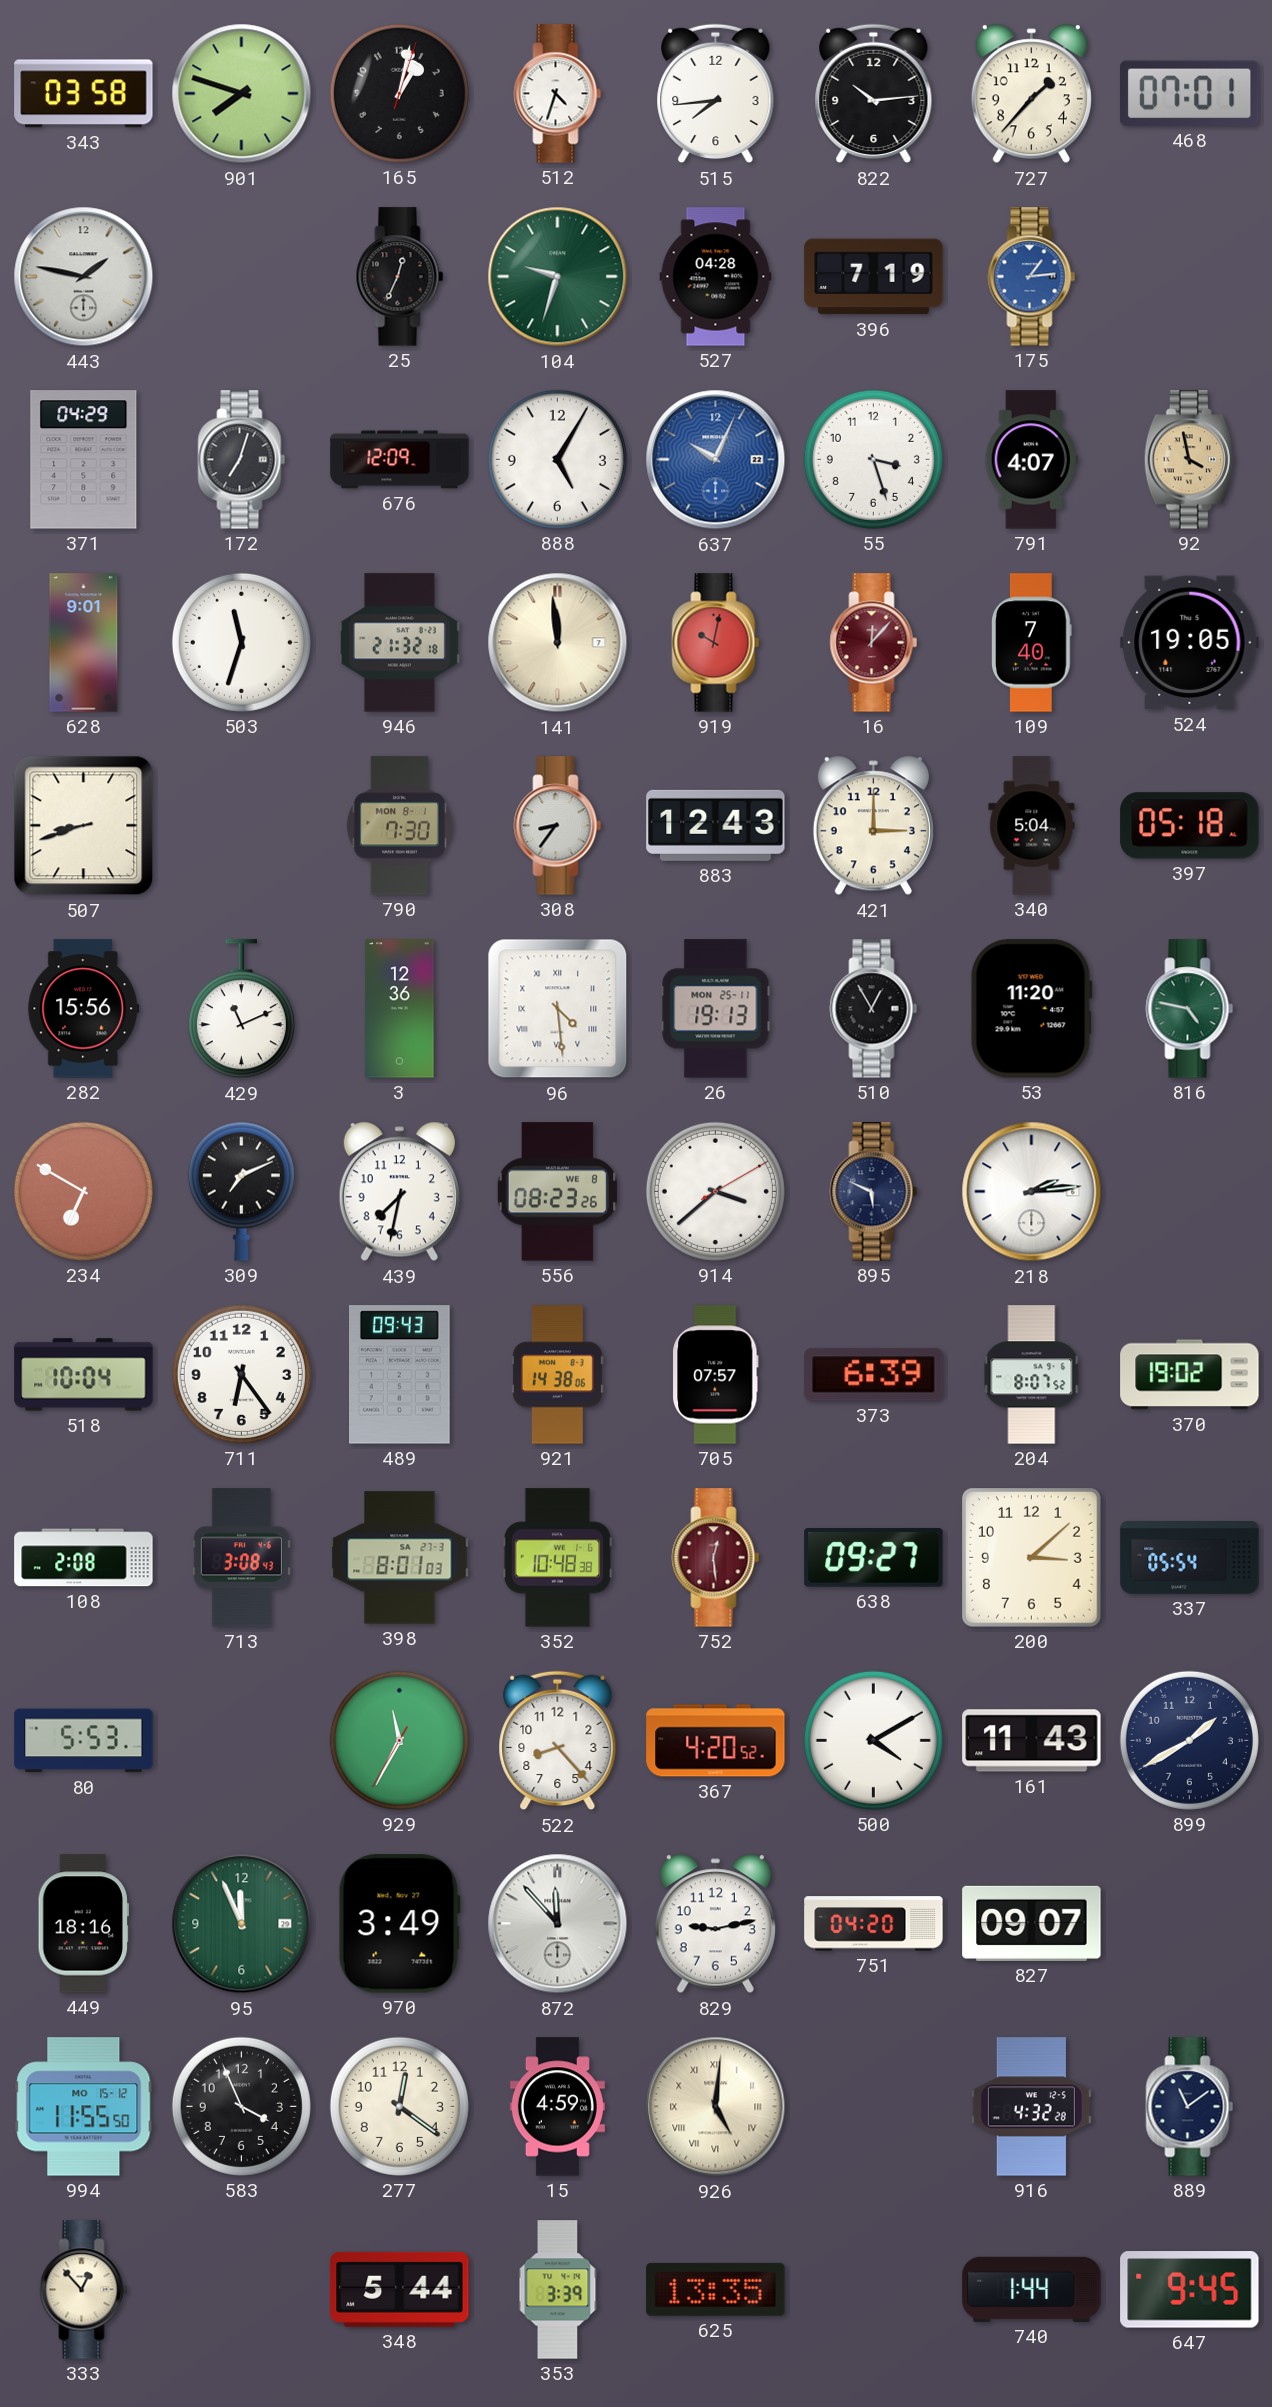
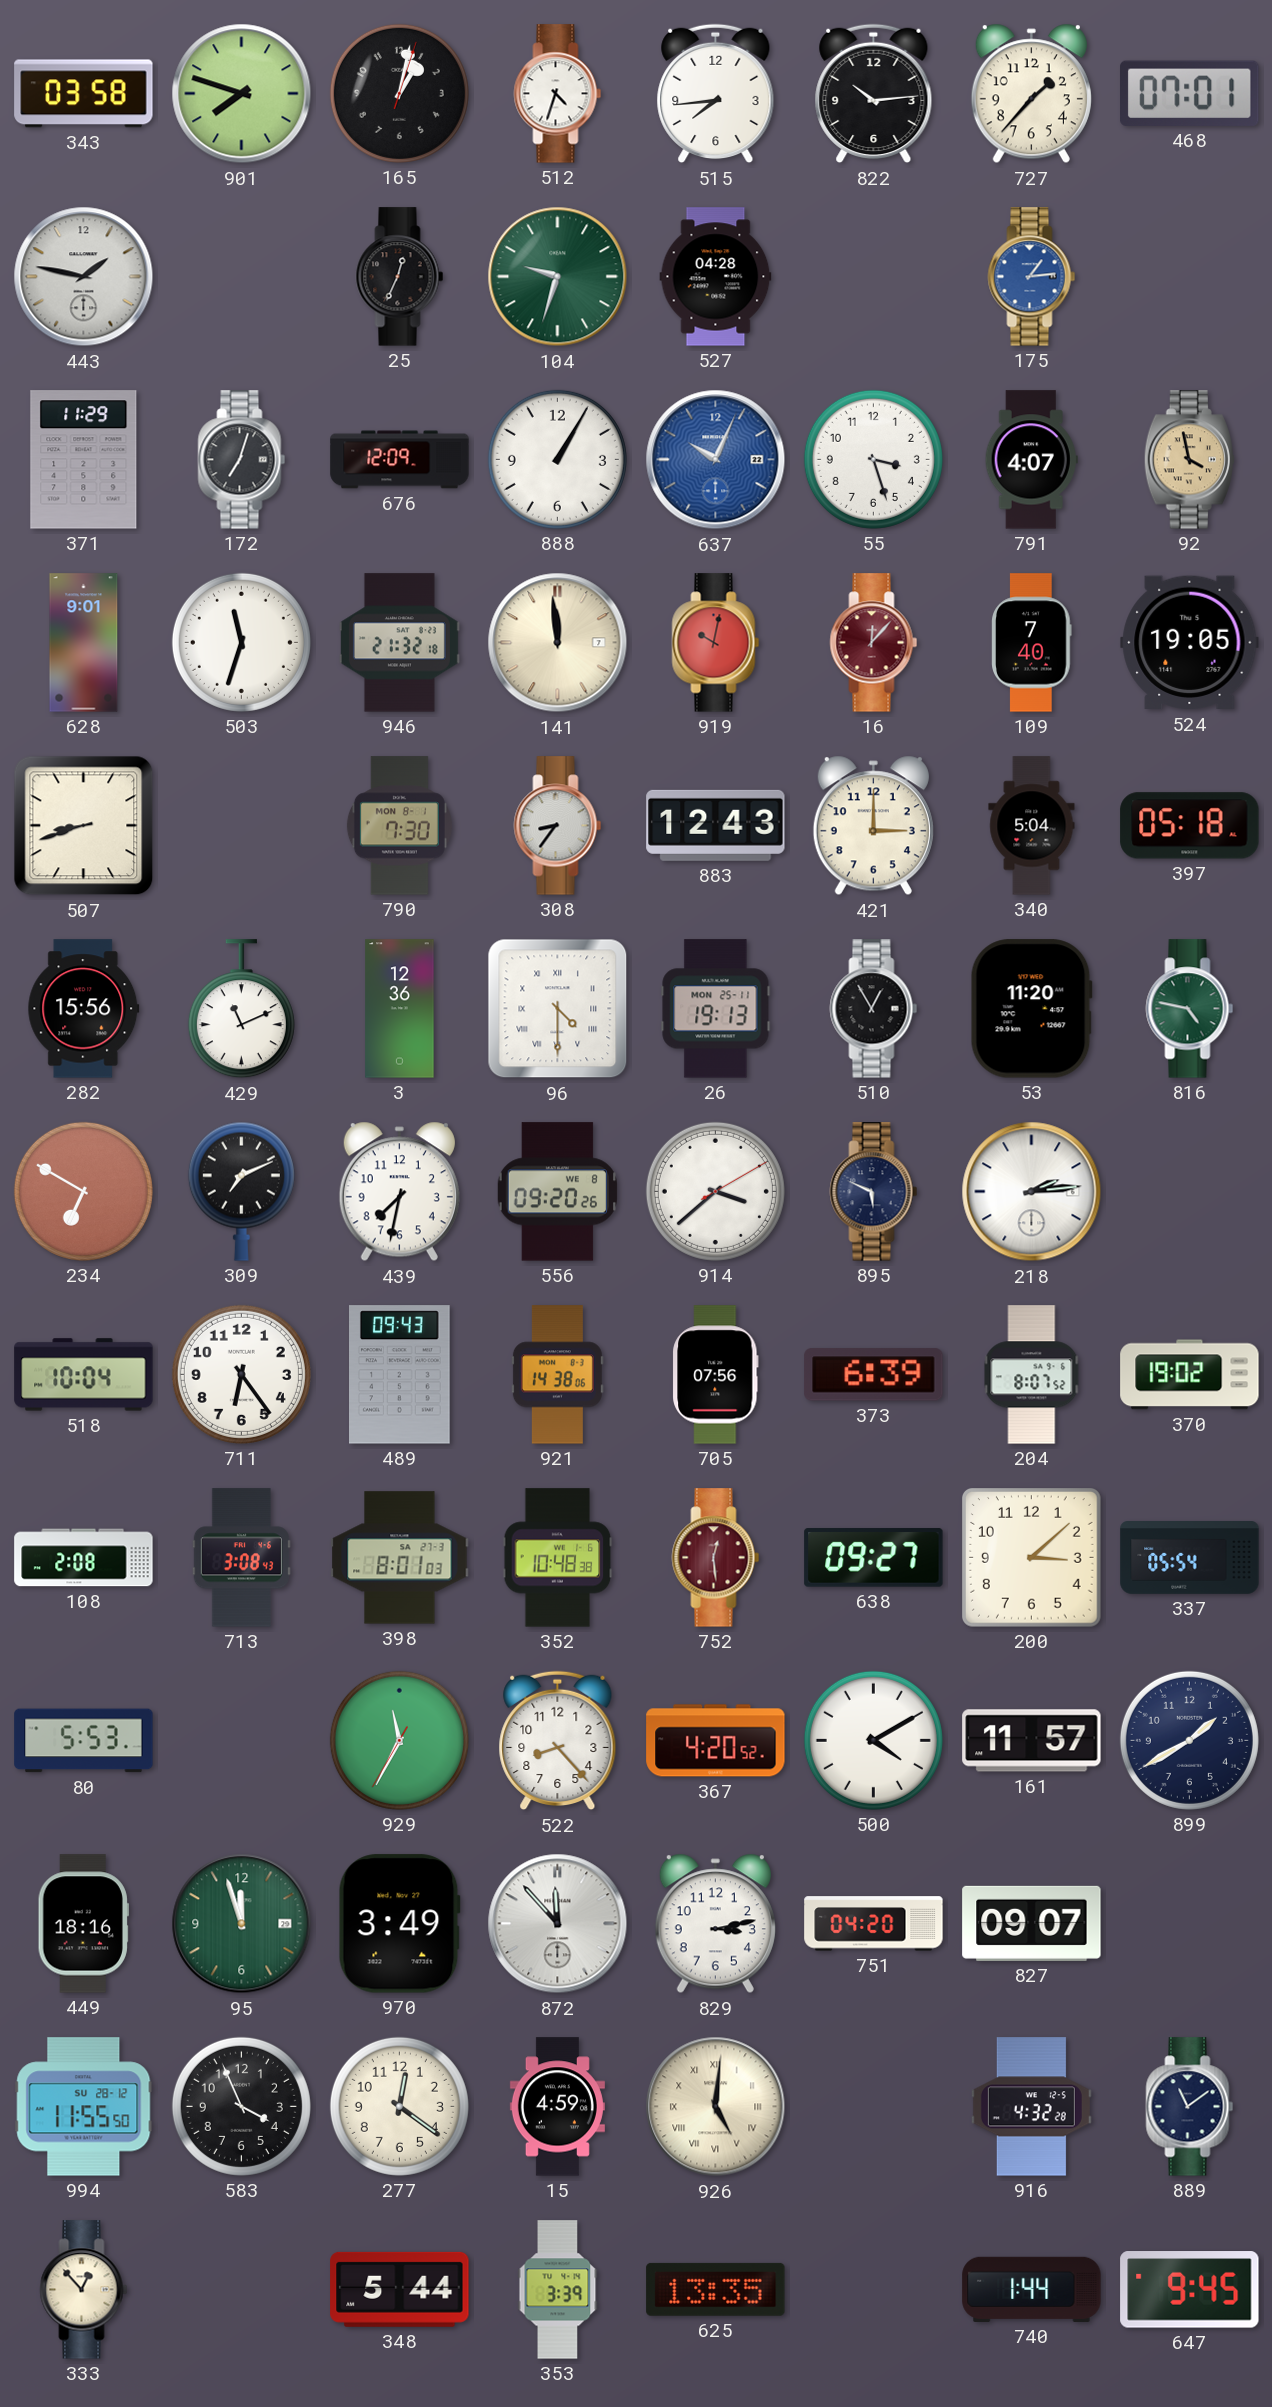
396: 7:19 -> none
371: 04:29 -> 11:29
888: 5:05 -> 1:05
96: 4:29 -> 4:30
556: 08:23 -> 09:20
705: 07:57 -> 07:56
161: 11:43 -> 11:57
95: 11:56 -> 11:57
829: 9:13 -> 3:13
994 date: MO 15-12 -> SU 28-12
